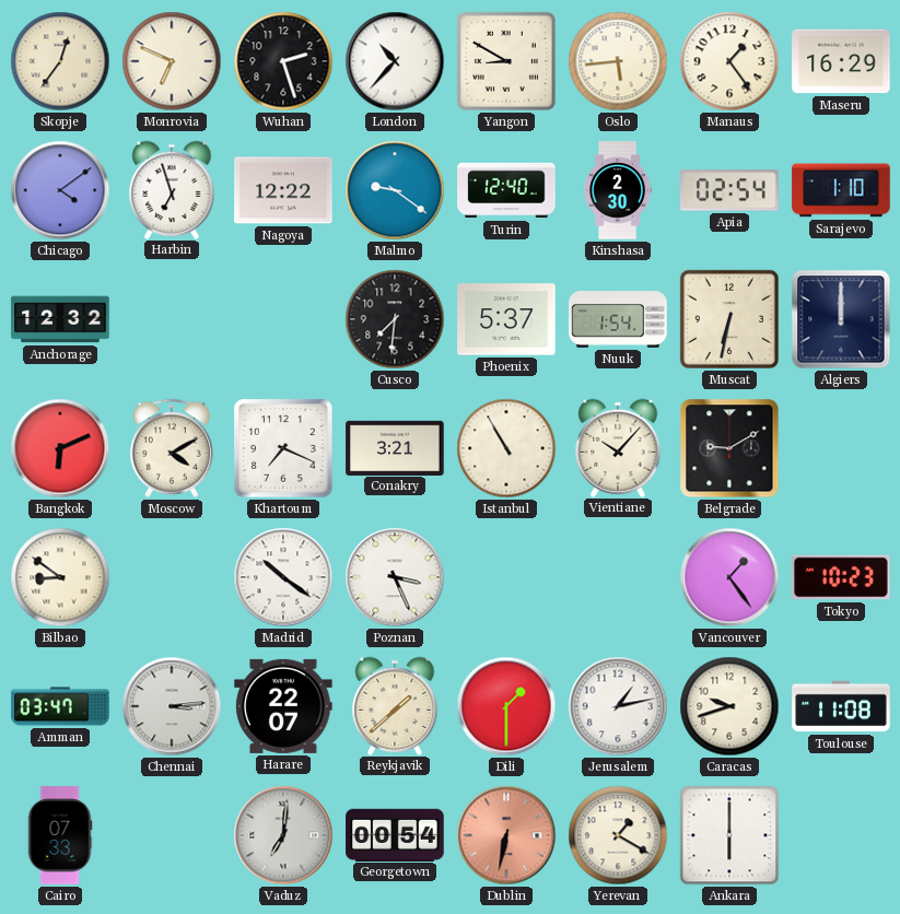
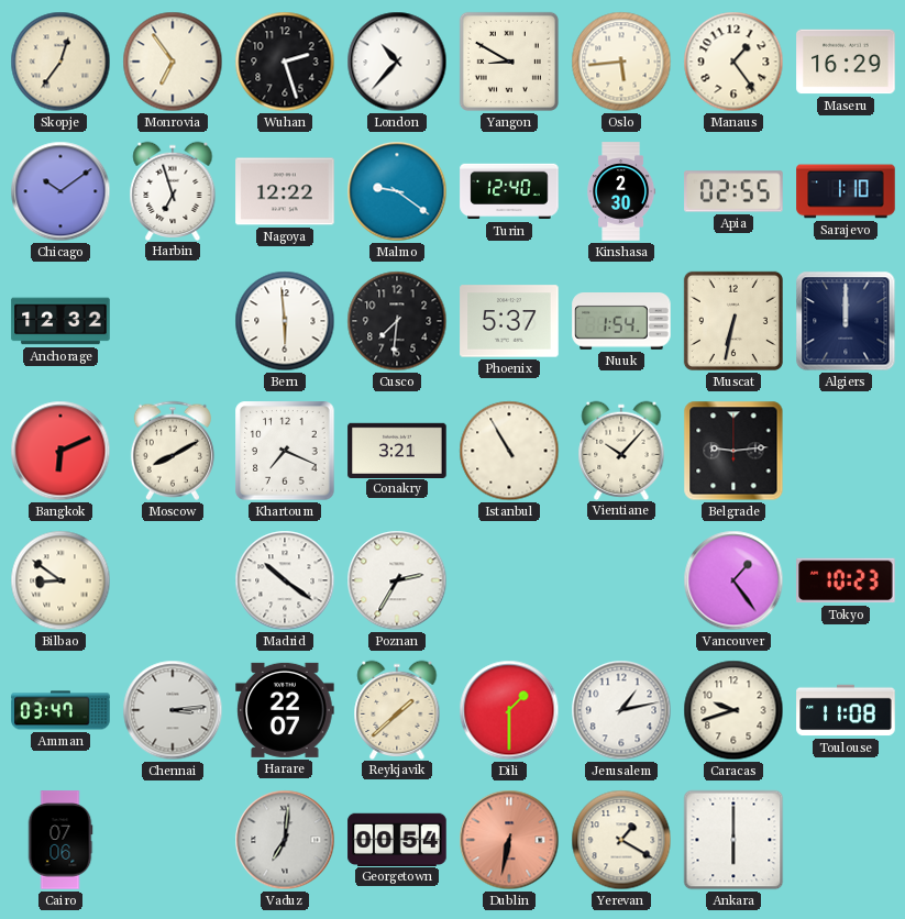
Monrovia: 6:49 -> 6:54
Chicago: 4:09 -> 10:09
Apia: 02:54 -> 02:55
Bern: none -> 5:59
Moscow: 4:10 -> 8:10
Belgrade: 9:10 -> 9:14
Poznan: 3:26 -> 2:35
Cairo: 07:33 -> 07:06
